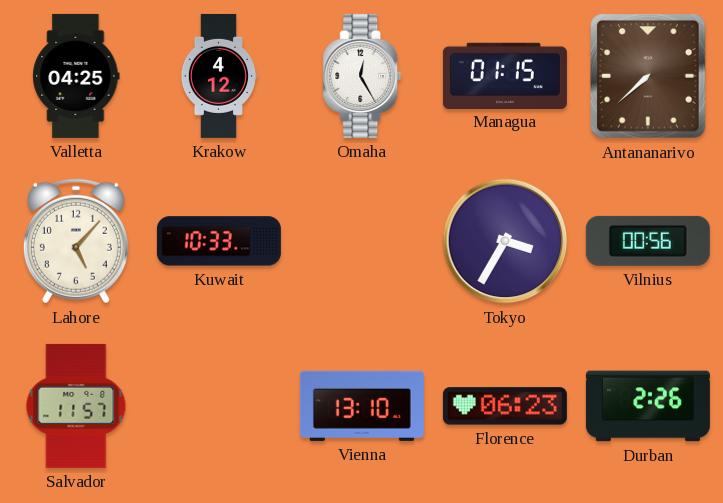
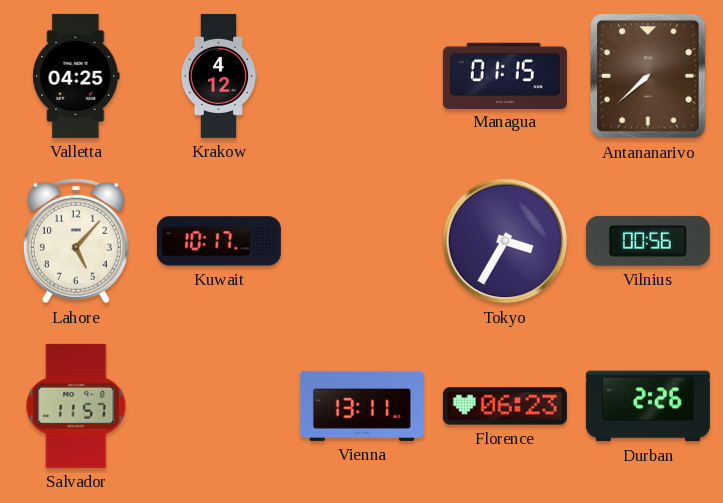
Omaha: 12:25 -> none
Kuwait: 10:33 -> 10:17
Vienna: 13:10 -> 13:11
